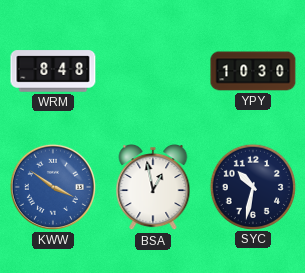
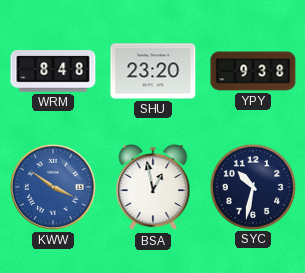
SHU: none -> 23:20
YPY: 10:30 -> 9:38
